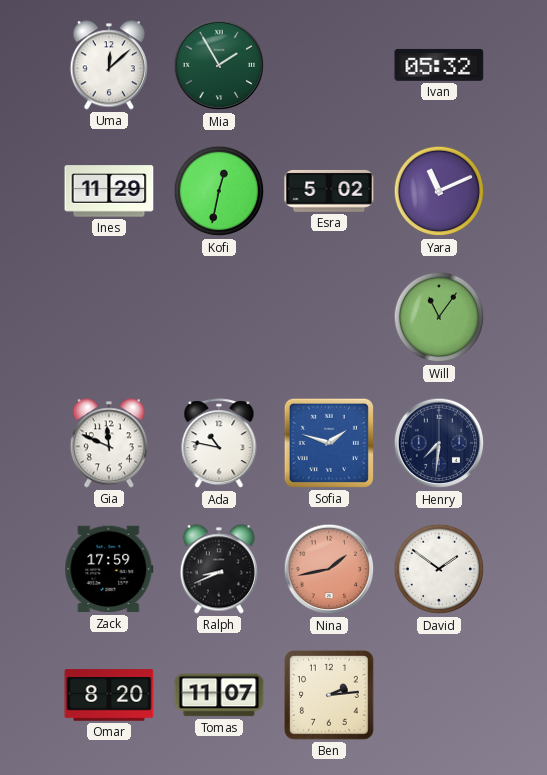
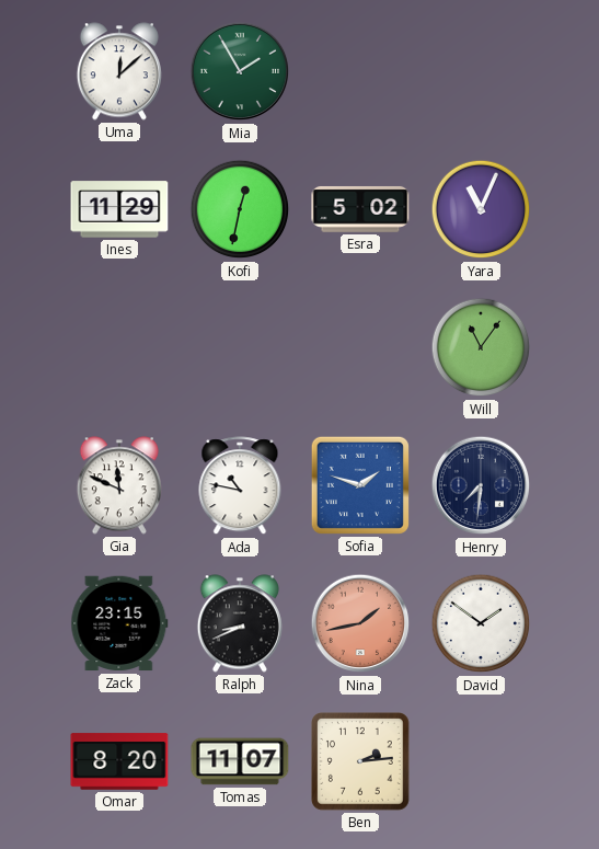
Ivan: 05:32 -> none
Yara: 11:11 -> 11:04
Zack: 17:59 -> 23:15
